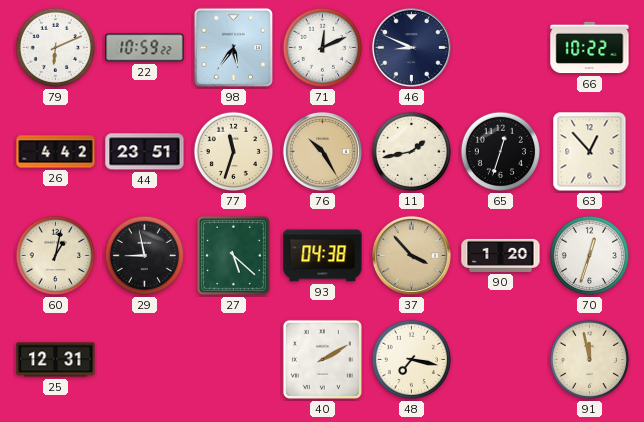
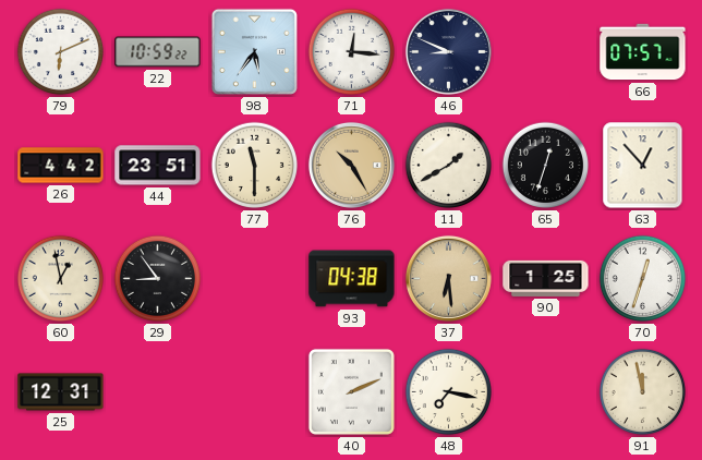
71: 12:11 -> 12:16
66: 10:22 -> 07:57
77: 11:33 -> 11:30
11: 1:43 -> 1:40
60: 1:02 -> 12:58
29: 8:58 -> 8:54
27: 5:22 -> none
37: 3:53 -> 6:29
90: 1:20 -> 1:25
40: 2:10 -> 2:11
